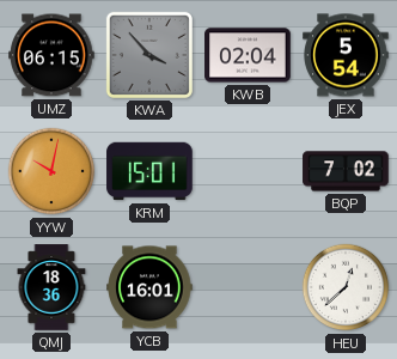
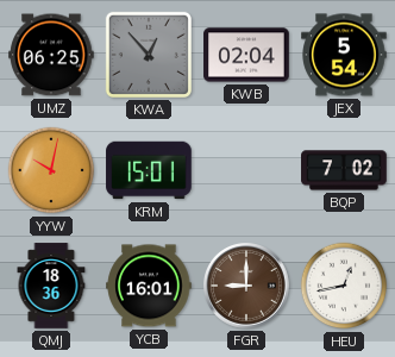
UMZ: 06:15 -> 06:25
KWA: 3:53 -> 12:53
FGR: none -> 9:00
HEU: 12:38 -> 12:43
